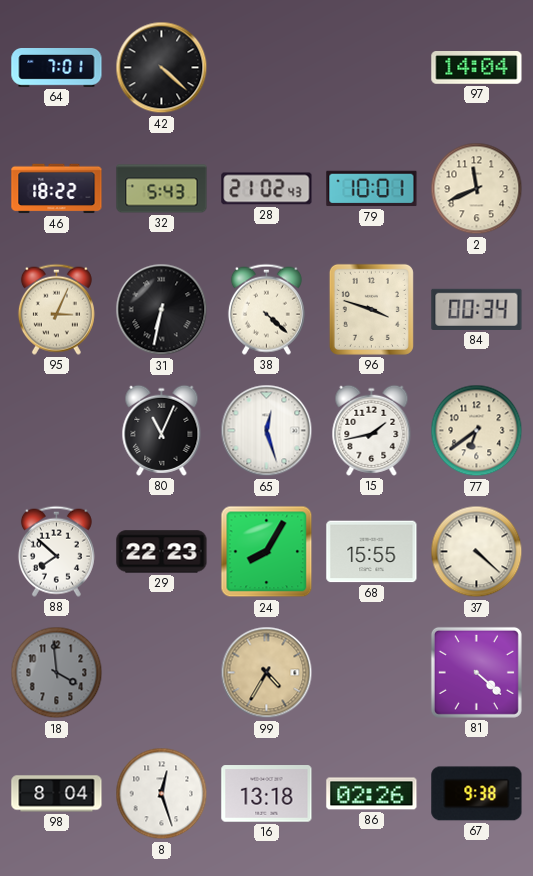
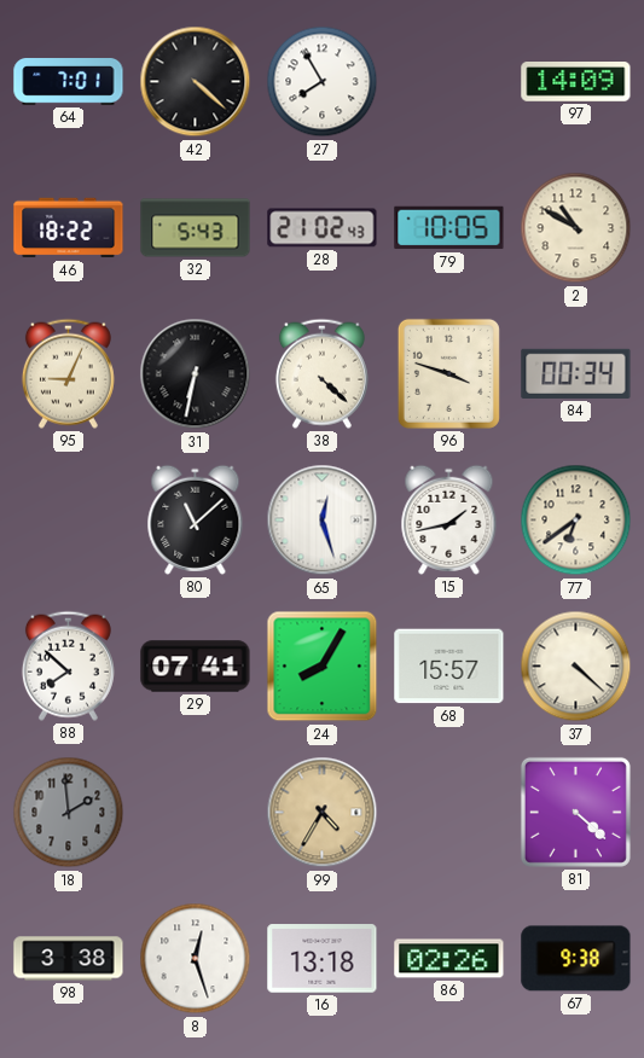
27: none -> 7:55
97: 14:04 -> 14:09
79: 10:01 -> 10:05
2: 11:41 -> 10:50
95: 3:04 -> 9:04
80: 11:04 -> 11:08
29: 22:23 -> 07:41
68: 15:55 -> 15:57
18: 3:59 -> 1:59
98: 8:04 -> 3:38
